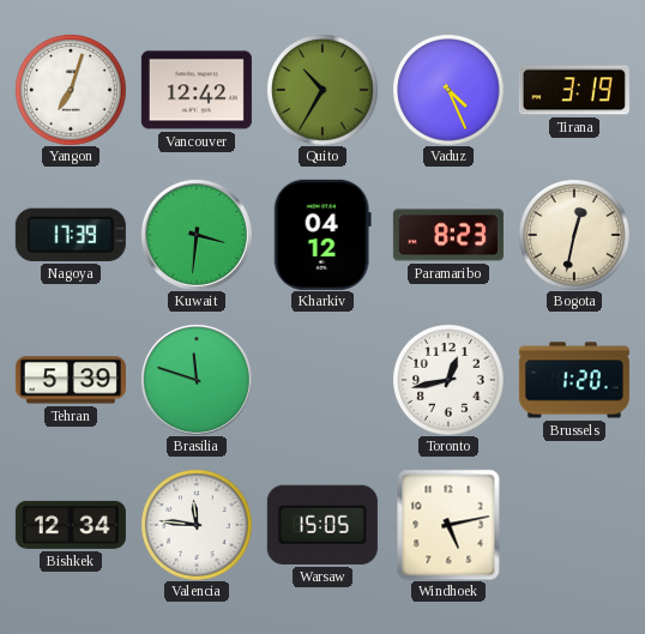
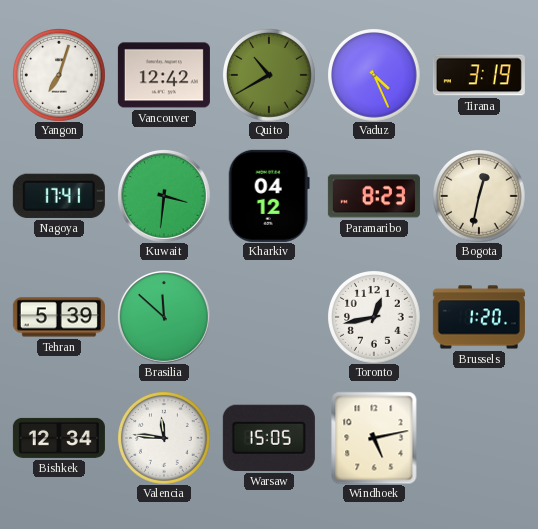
Quito: 10:35 -> 10:40
Nagoya: 17:39 -> 17:41
Brasilia: 11:48 -> 11:52
